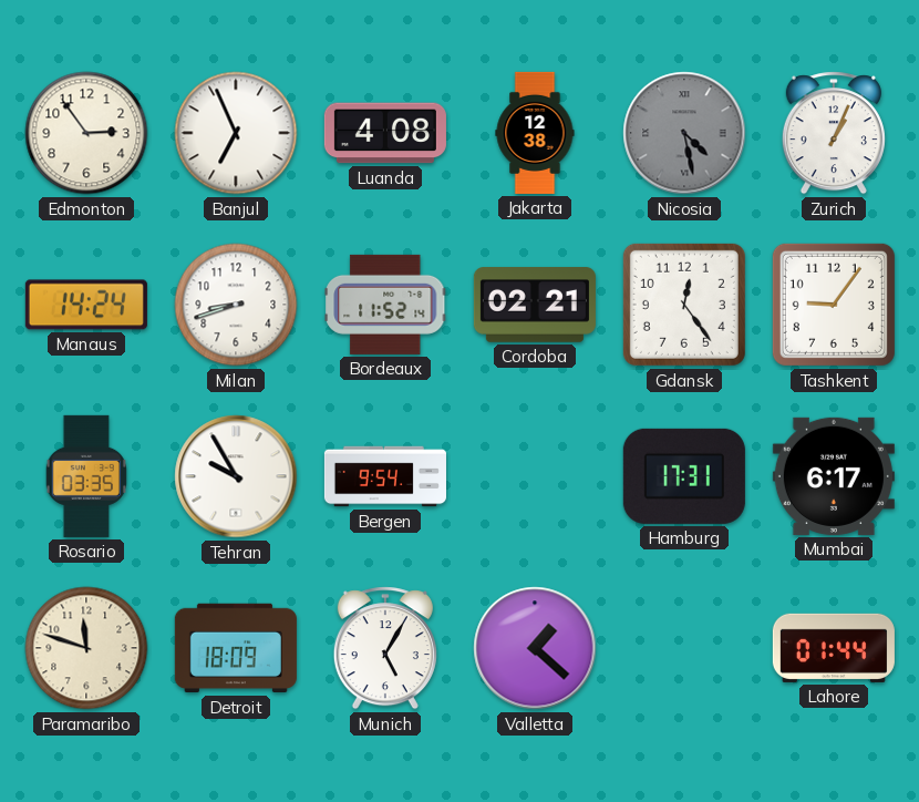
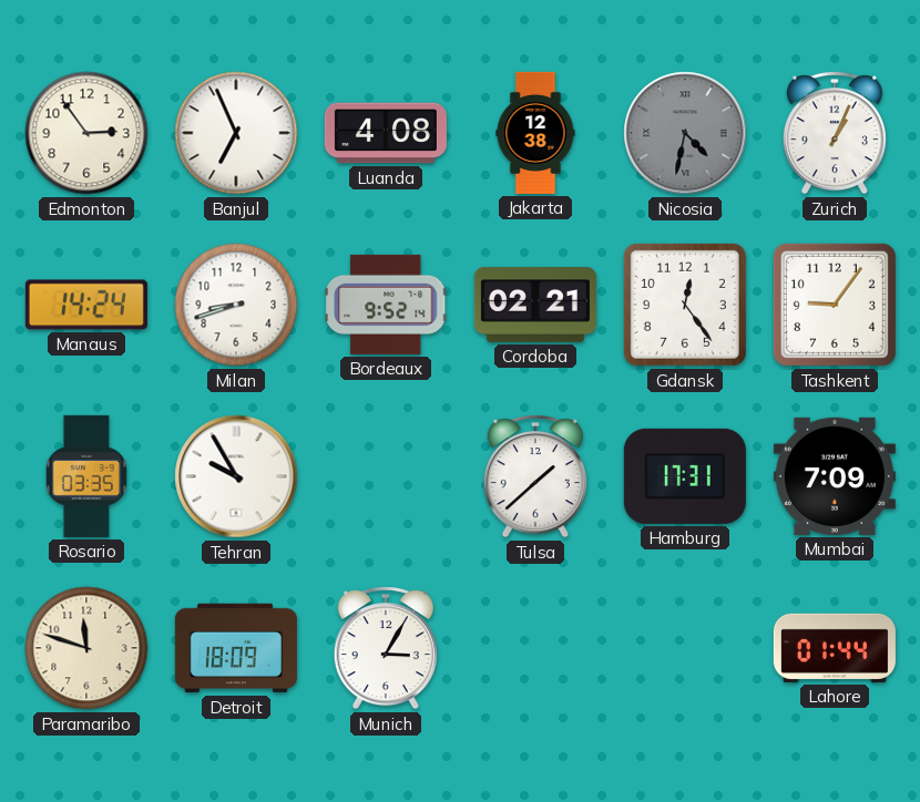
Nicosia: 4:28 -> 4:32
Bordeaux: 11:52 -> 9:52
Bergen: 9:54 -> none
Tulsa: none -> 1:38
Mumbai: 6:17 -> 7:09
Munich: 5:05 -> 3:05
Valletta: 1:22 -> none
